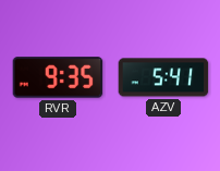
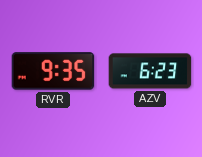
AZV: 5:41 -> 6:23
